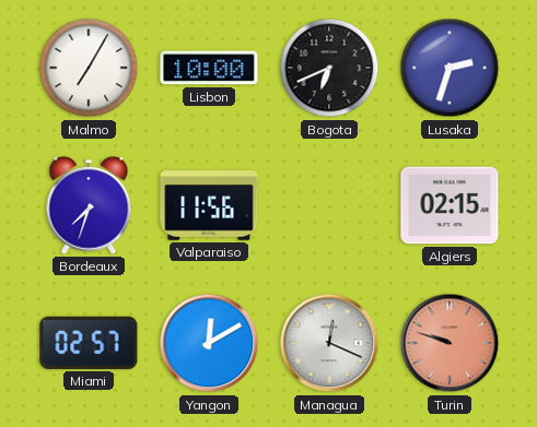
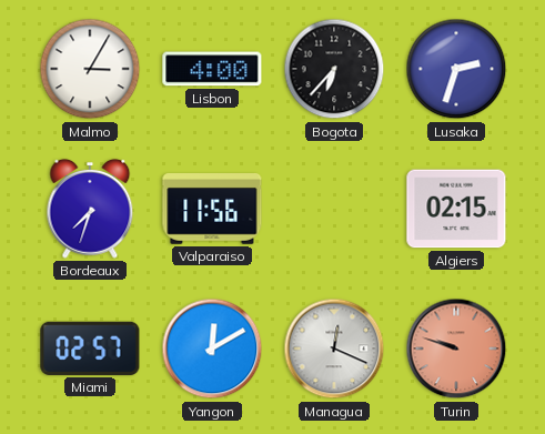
Malmo: 7:05 -> 3:05
Lisbon: 10:00 -> 4:00
Bogota: 6:41 -> 6:37
